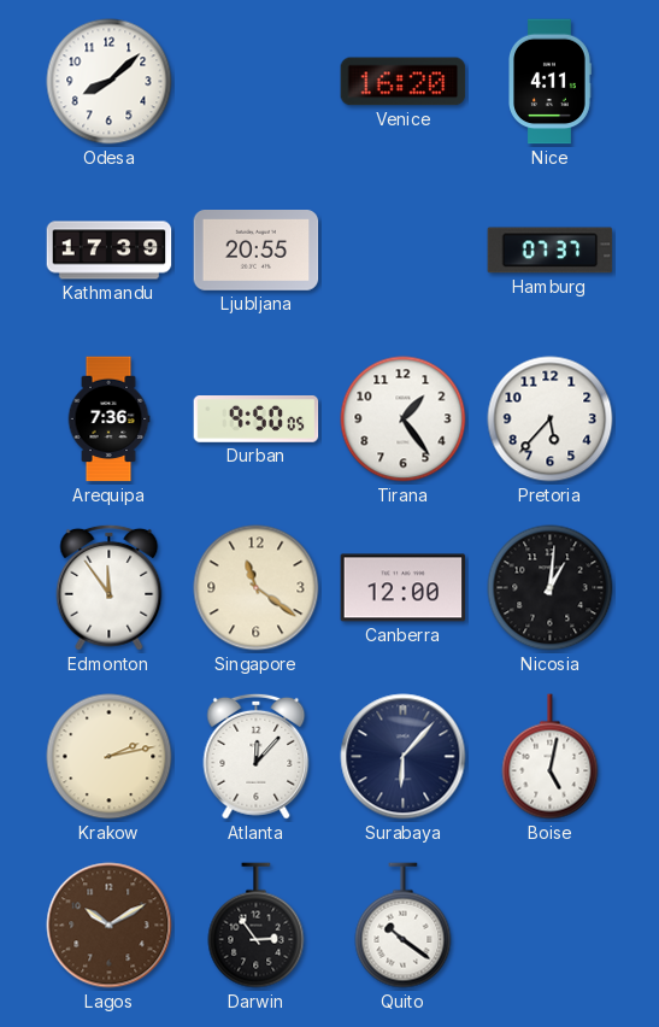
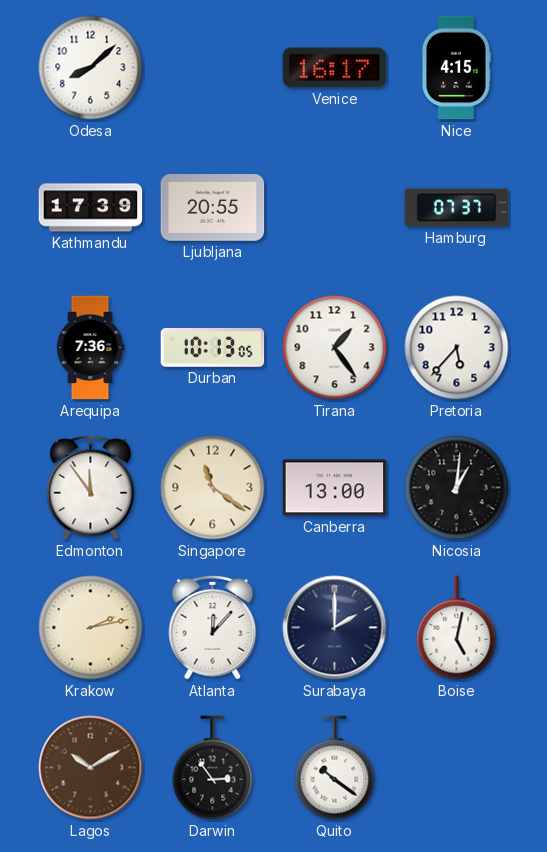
Venice: 16:20 -> 16:17
Nice: 4:11 -> 4:15
Durban: 9:50 -> 10:13
Canberra: 12:00 -> 13:00
Surabaya: 6:07 -> 2:00
